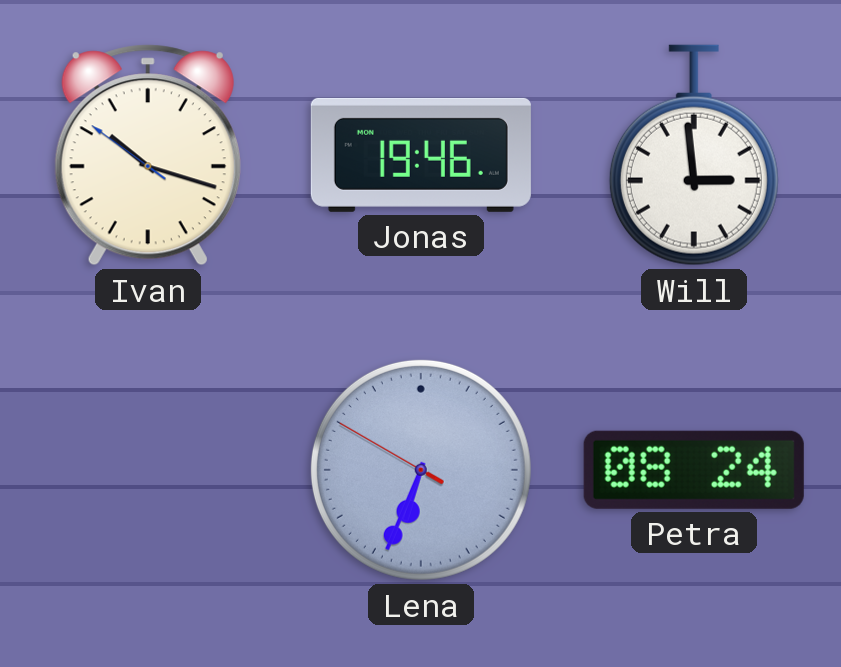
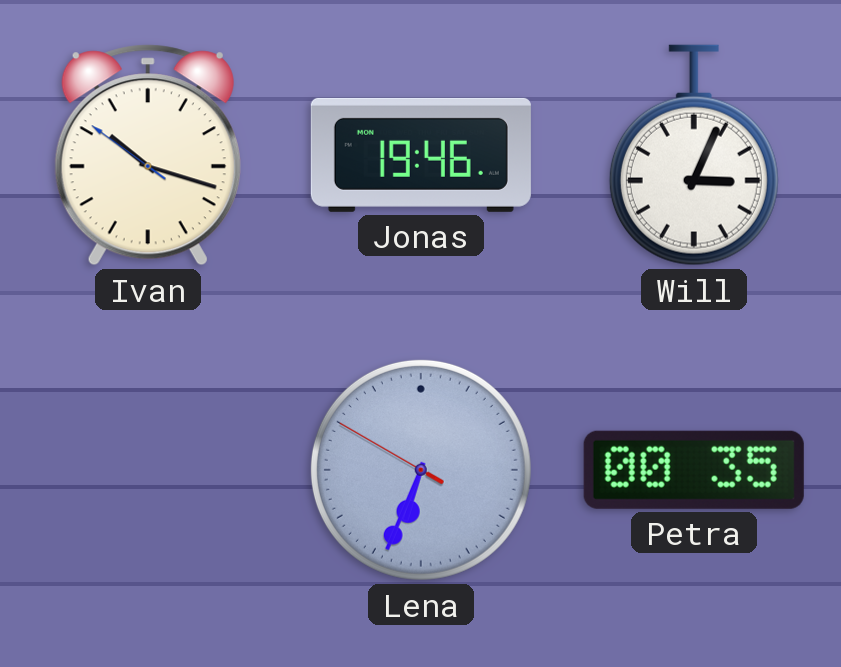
Will: 2:59 -> 3:04
Petra: 08:24 -> 00:35
